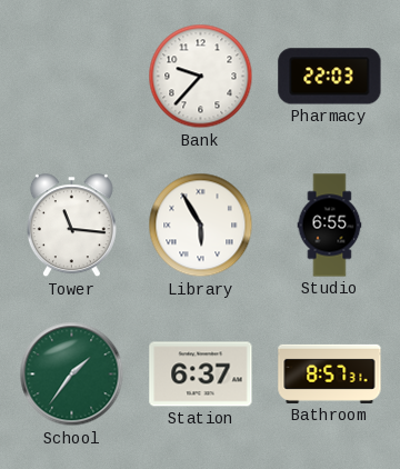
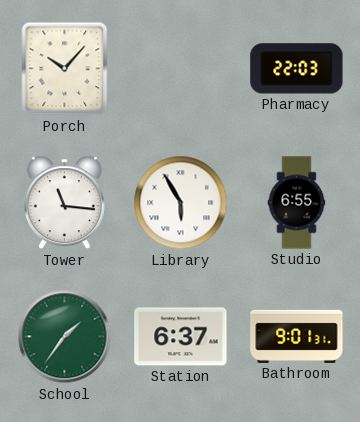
Porch: none -> 10:07
Bank: 9:37 -> none
Bathroom: 8:57 -> 9:01
